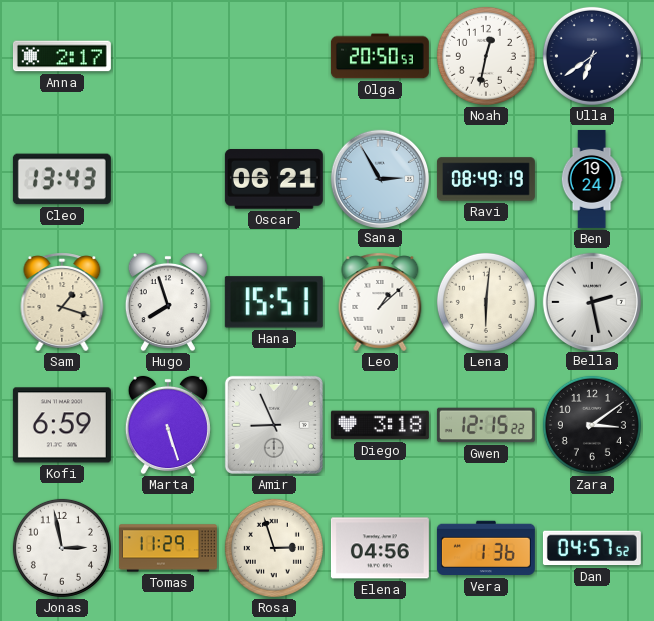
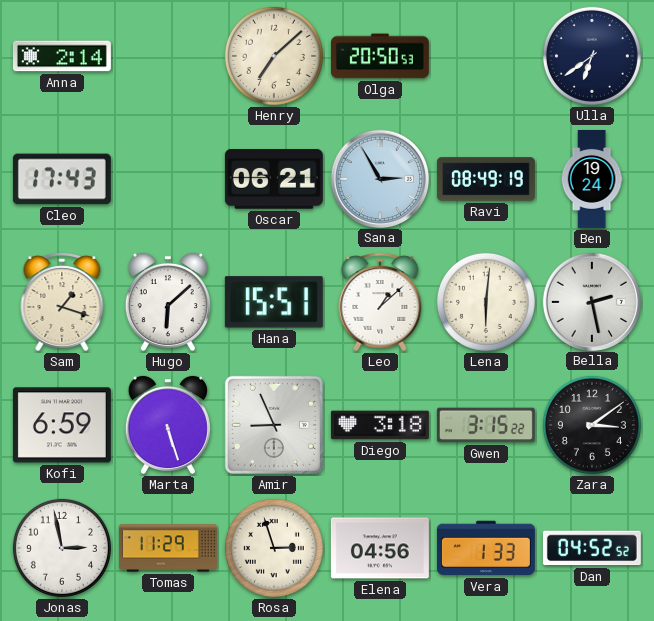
Anna: 2:17 -> 2:14
Henry: none -> 7:08
Noah: 12:32 -> none
Cleo: 13:43 -> 17:43
Hugo: 7:57 -> 6:08
Gwen: 12:15 -> 3:15
Vera: 1:36 -> 1:33
Dan: 04:57 -> 04:52
